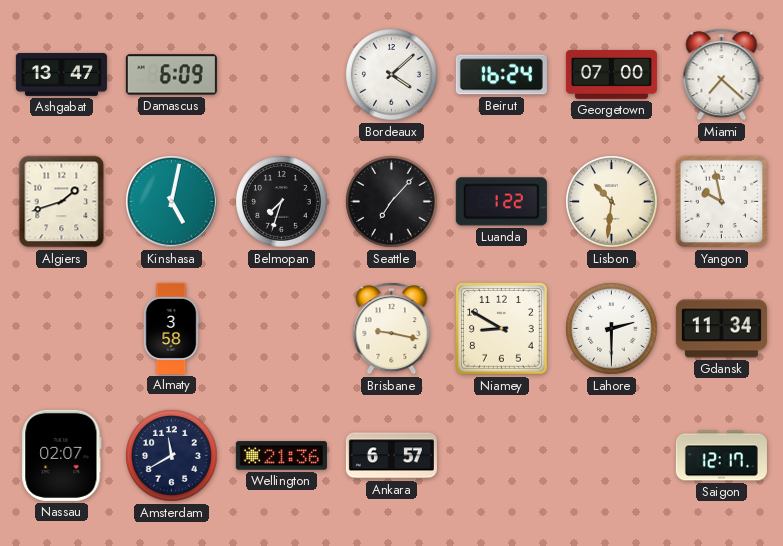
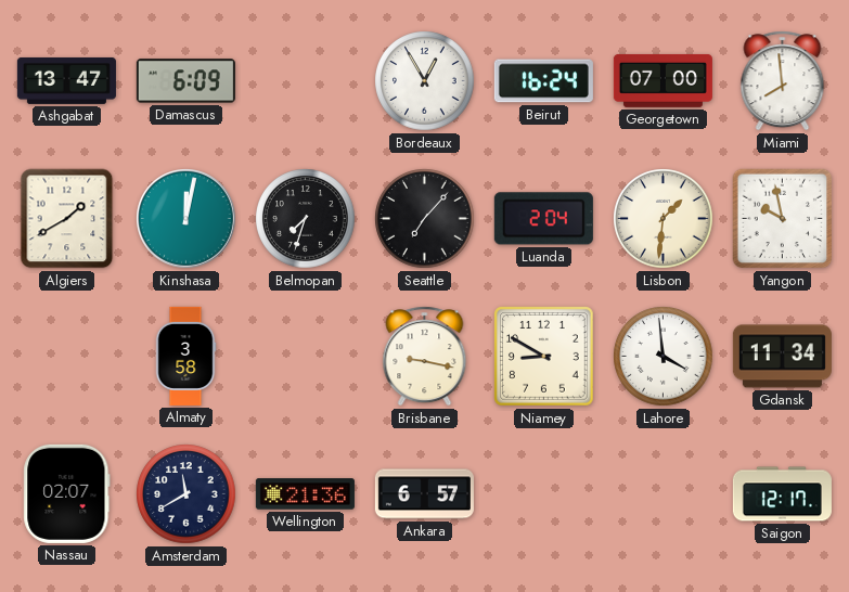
Bordeaux: 4:08 -> 12:55
Miami: 7:22 -> 7:59
Algiers: 1:42 -> 1:40
Kinshasa: 5:02 -> 12:02
Luanda: 1:22 -> 2:04
Lisbon: 10:31 -> 1:31
Lahore: 2:30 -> 3:59
